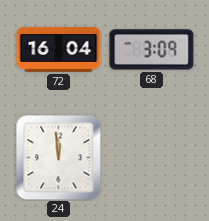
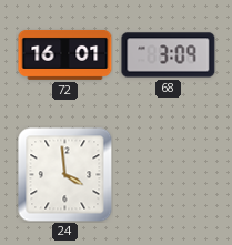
72: 16:04 -> 16:01
24: 11:59 -> 3:59
